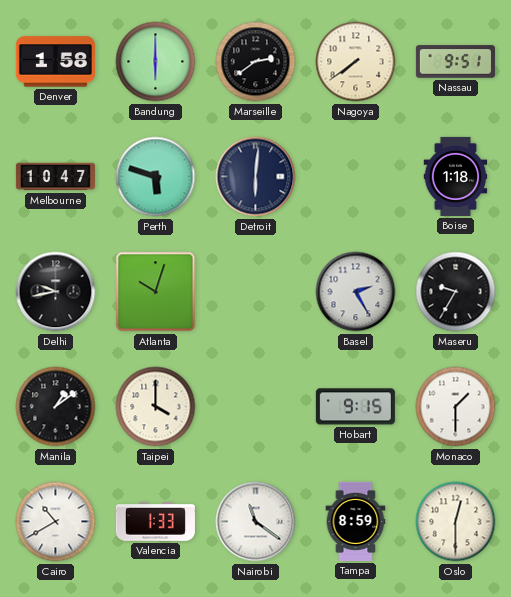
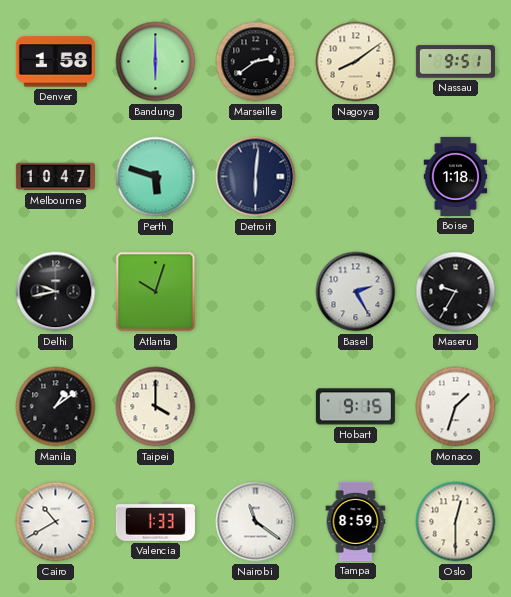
Nagoya: 7:39 -> 8:09
Monaco: 1:30 -> 1:33
